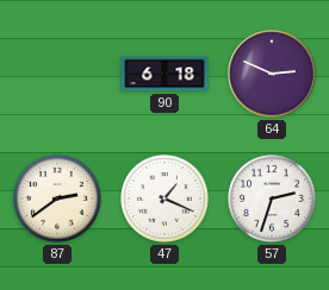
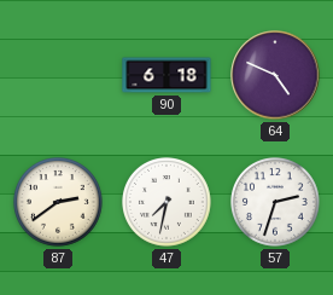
64: 2:49 -> 4:49
47: 1:19 -> 7:32
